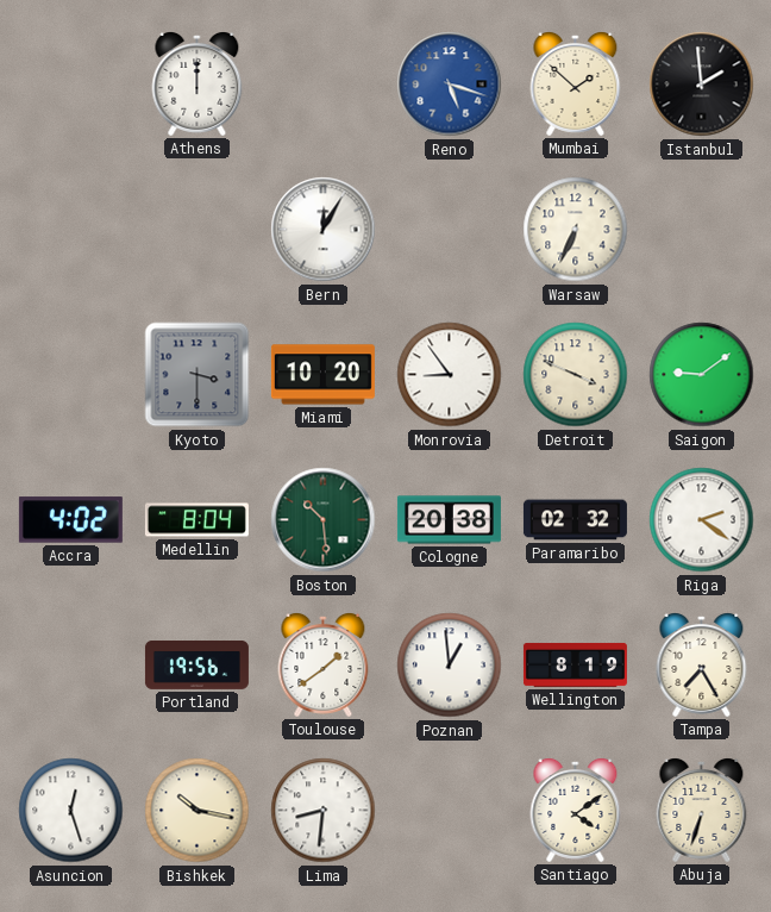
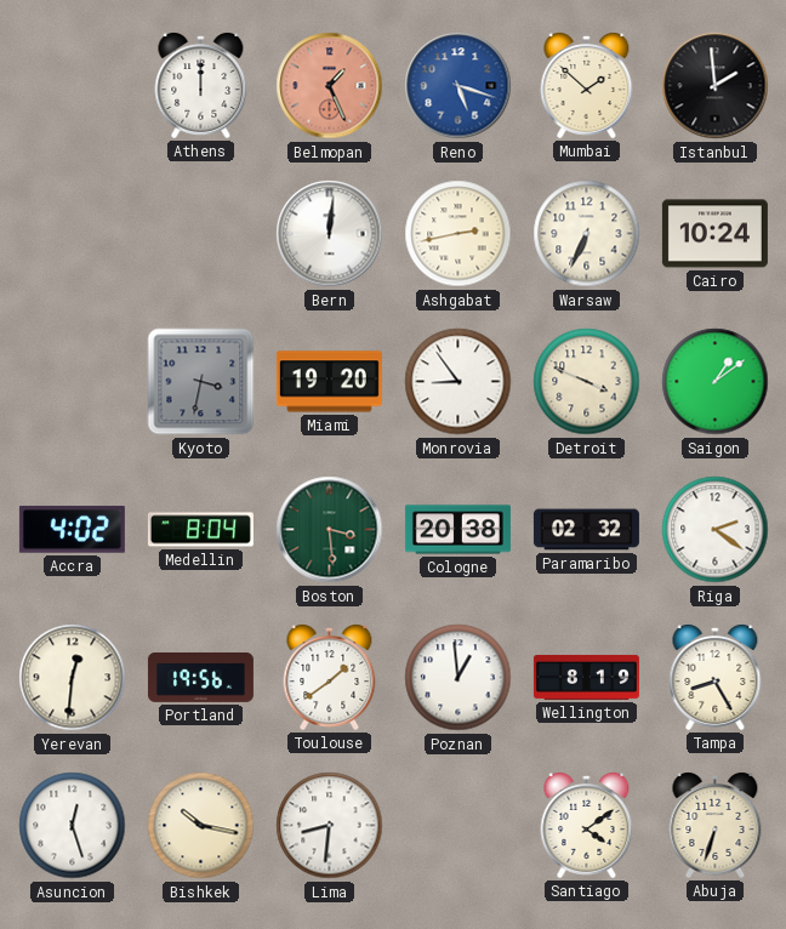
Belmopan: none -> 1:26
Bern: 12:05 -> 12:01
Ashgabat: none -> 2:43
Cairo: none -> 10:24
Kyoto: 3:30 -> 3:32
Miami: 10:20 -> 19:20
Saigon: 9:09 -> 1:09
Boston: 10:29 -> 3:29
Yerevan: none -> 12:31
Tampa: 7:25 -> 8:25
